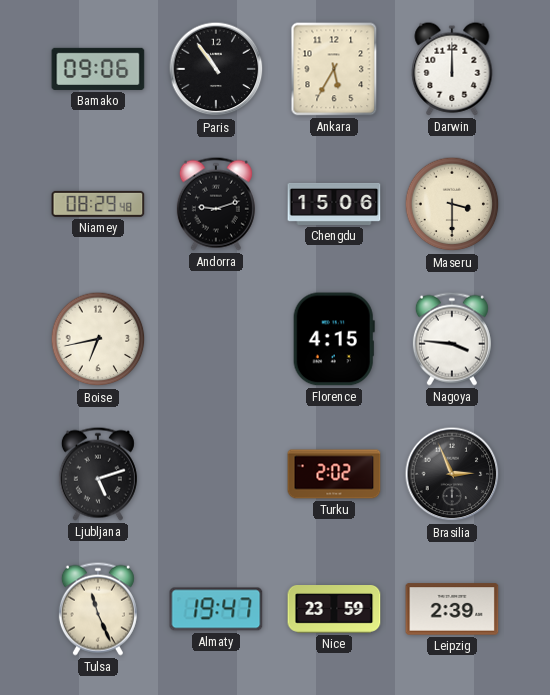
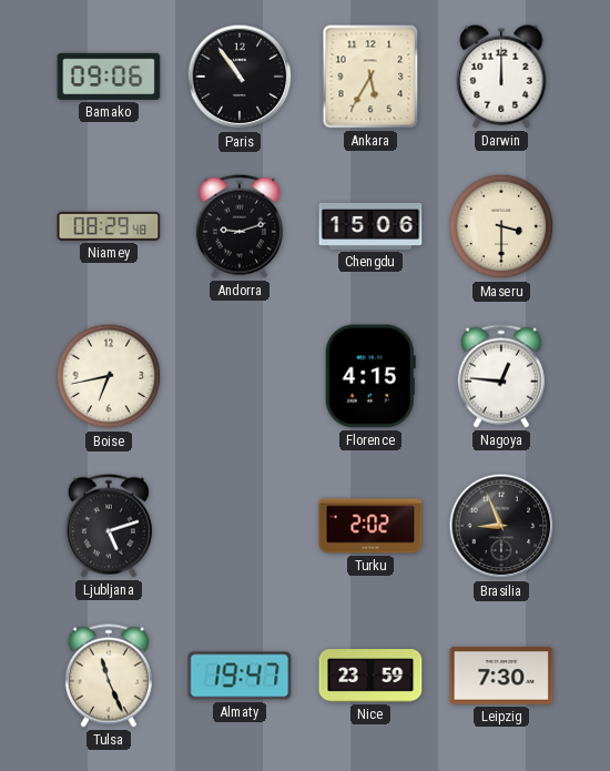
Nagoya: 3:46 -> 12:46
Brasilia: 2:56 -> 8:56
Leipzig: 2:39 -> 7:30
